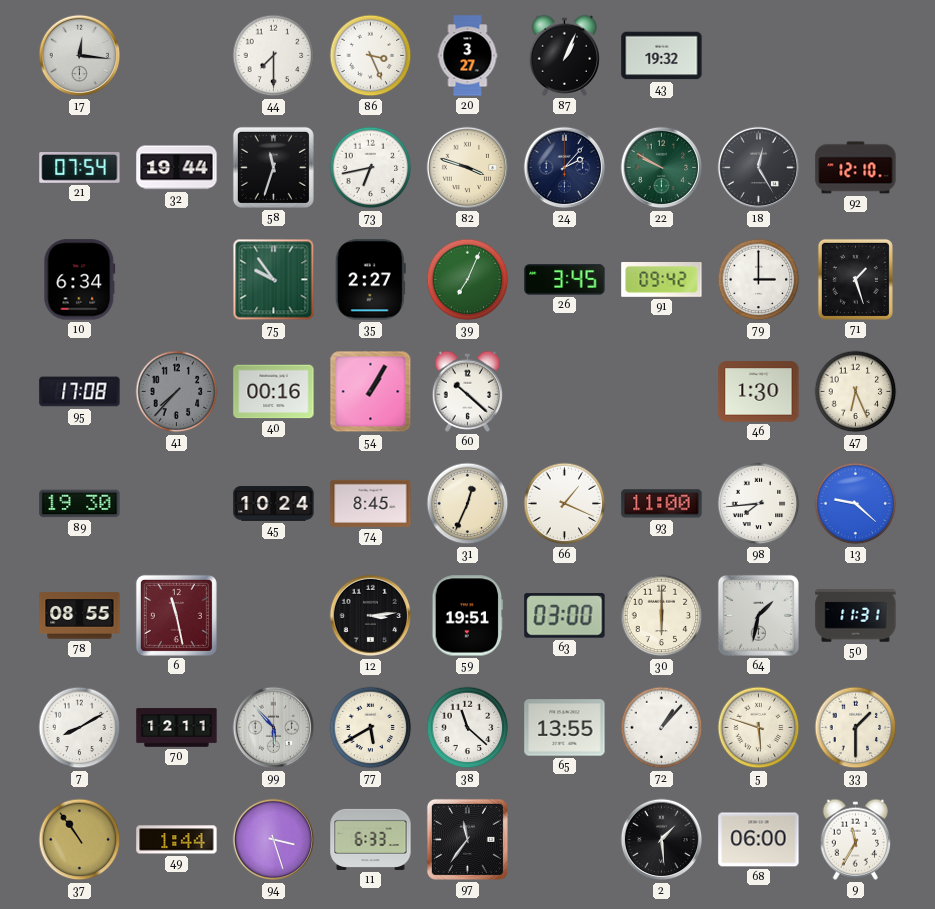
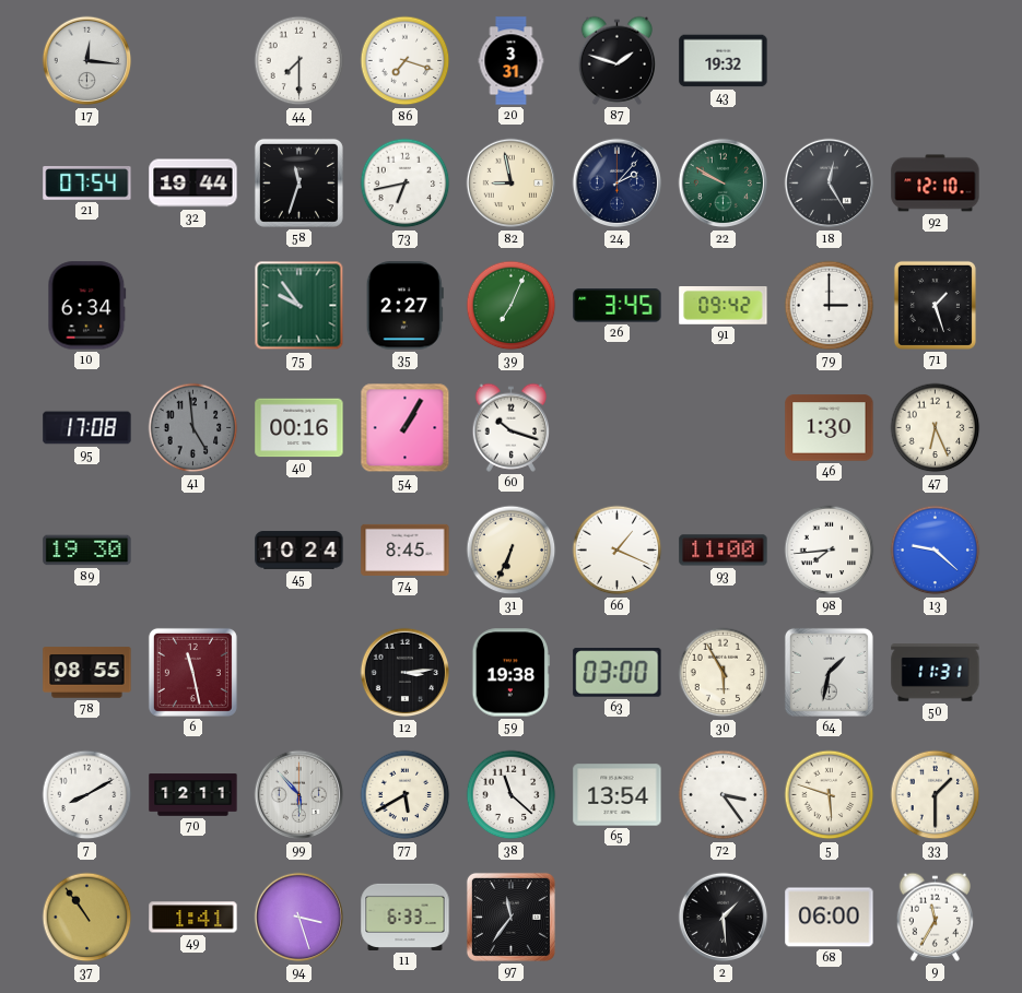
86: 3:26 -> 7:18
20: 3:27 -> 3:31
87: 1:04 -> 1:48
82: 3:48 -> 8:58
41: 7:37 -> 4:59
60: 10:22 -> 10:18
31: 12:34 -> 6:34
59: 19:51 -> 19:38
30: 6:00 -> 5:55
65: 13:55 -> 13:54
72: 1:07 -> 3:24
49: 1:44 -> 1:41
